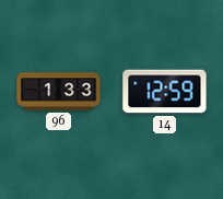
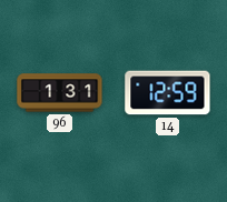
96: 1:33 -> 1:31
